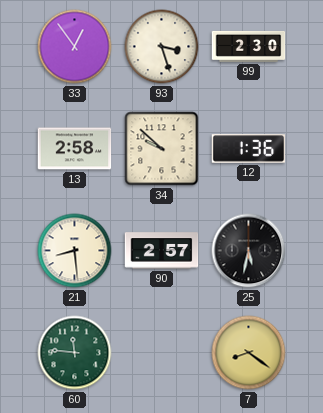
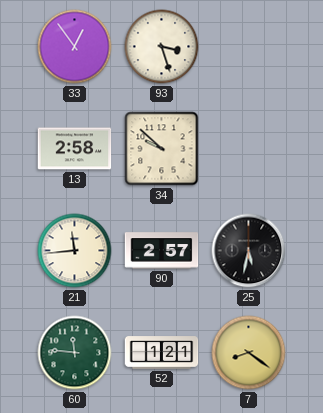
99: 2:30 -> none
12: 1:36 -> none
21: 8:29 -> 11:44
52: none -> 1:21
